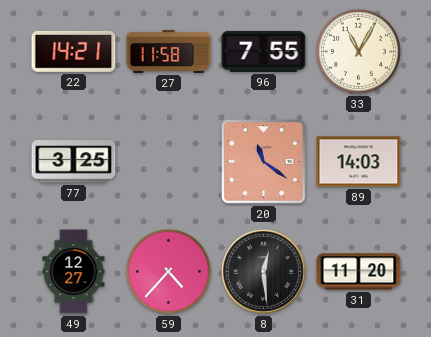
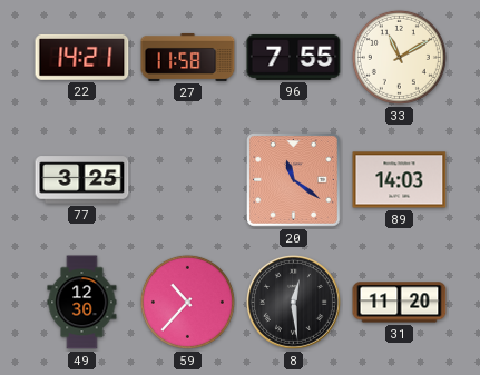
33: 11:05 -> 11:10
49: 12:27 -> 12:30
59: 4:37 -> 10:37
